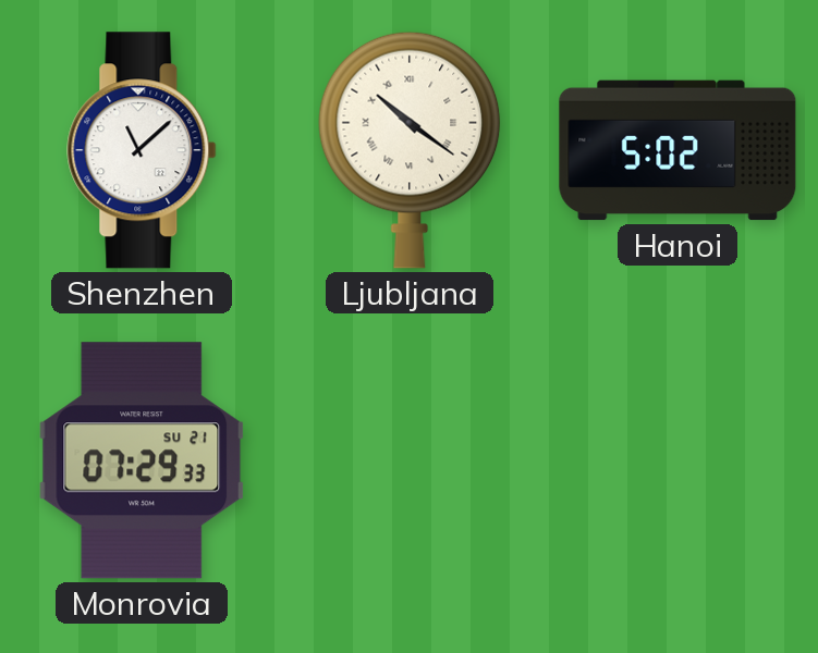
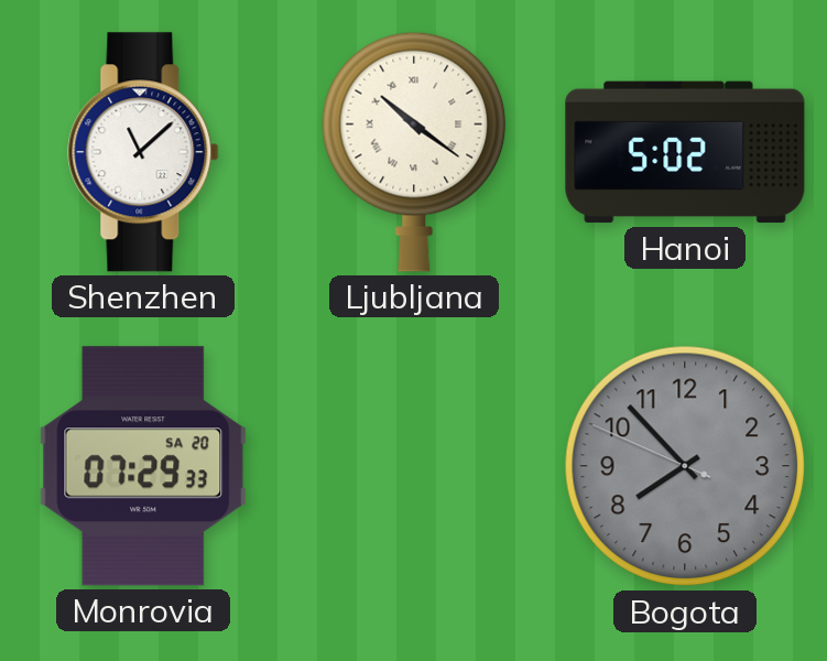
Monrovia date: SU 21 -> SA 20
Bogota: none -> 7:52
